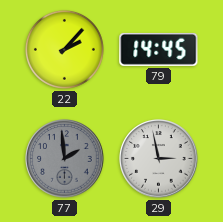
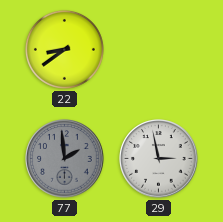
22: 2:07 -> 8:39
79: 14:45 -> none
